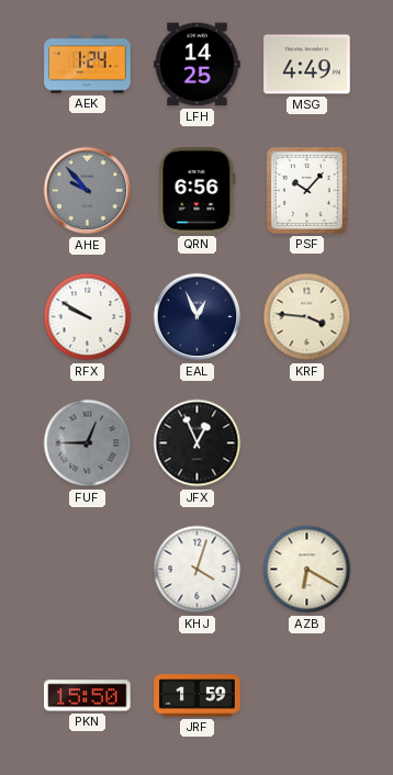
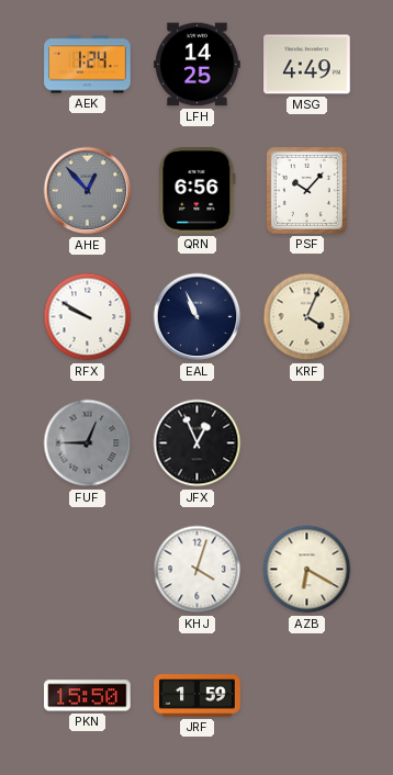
AHE: 9:53 -> 12:53
EAL: 12:56 -> 10:56
KRF: 3:46 -> 4:04
